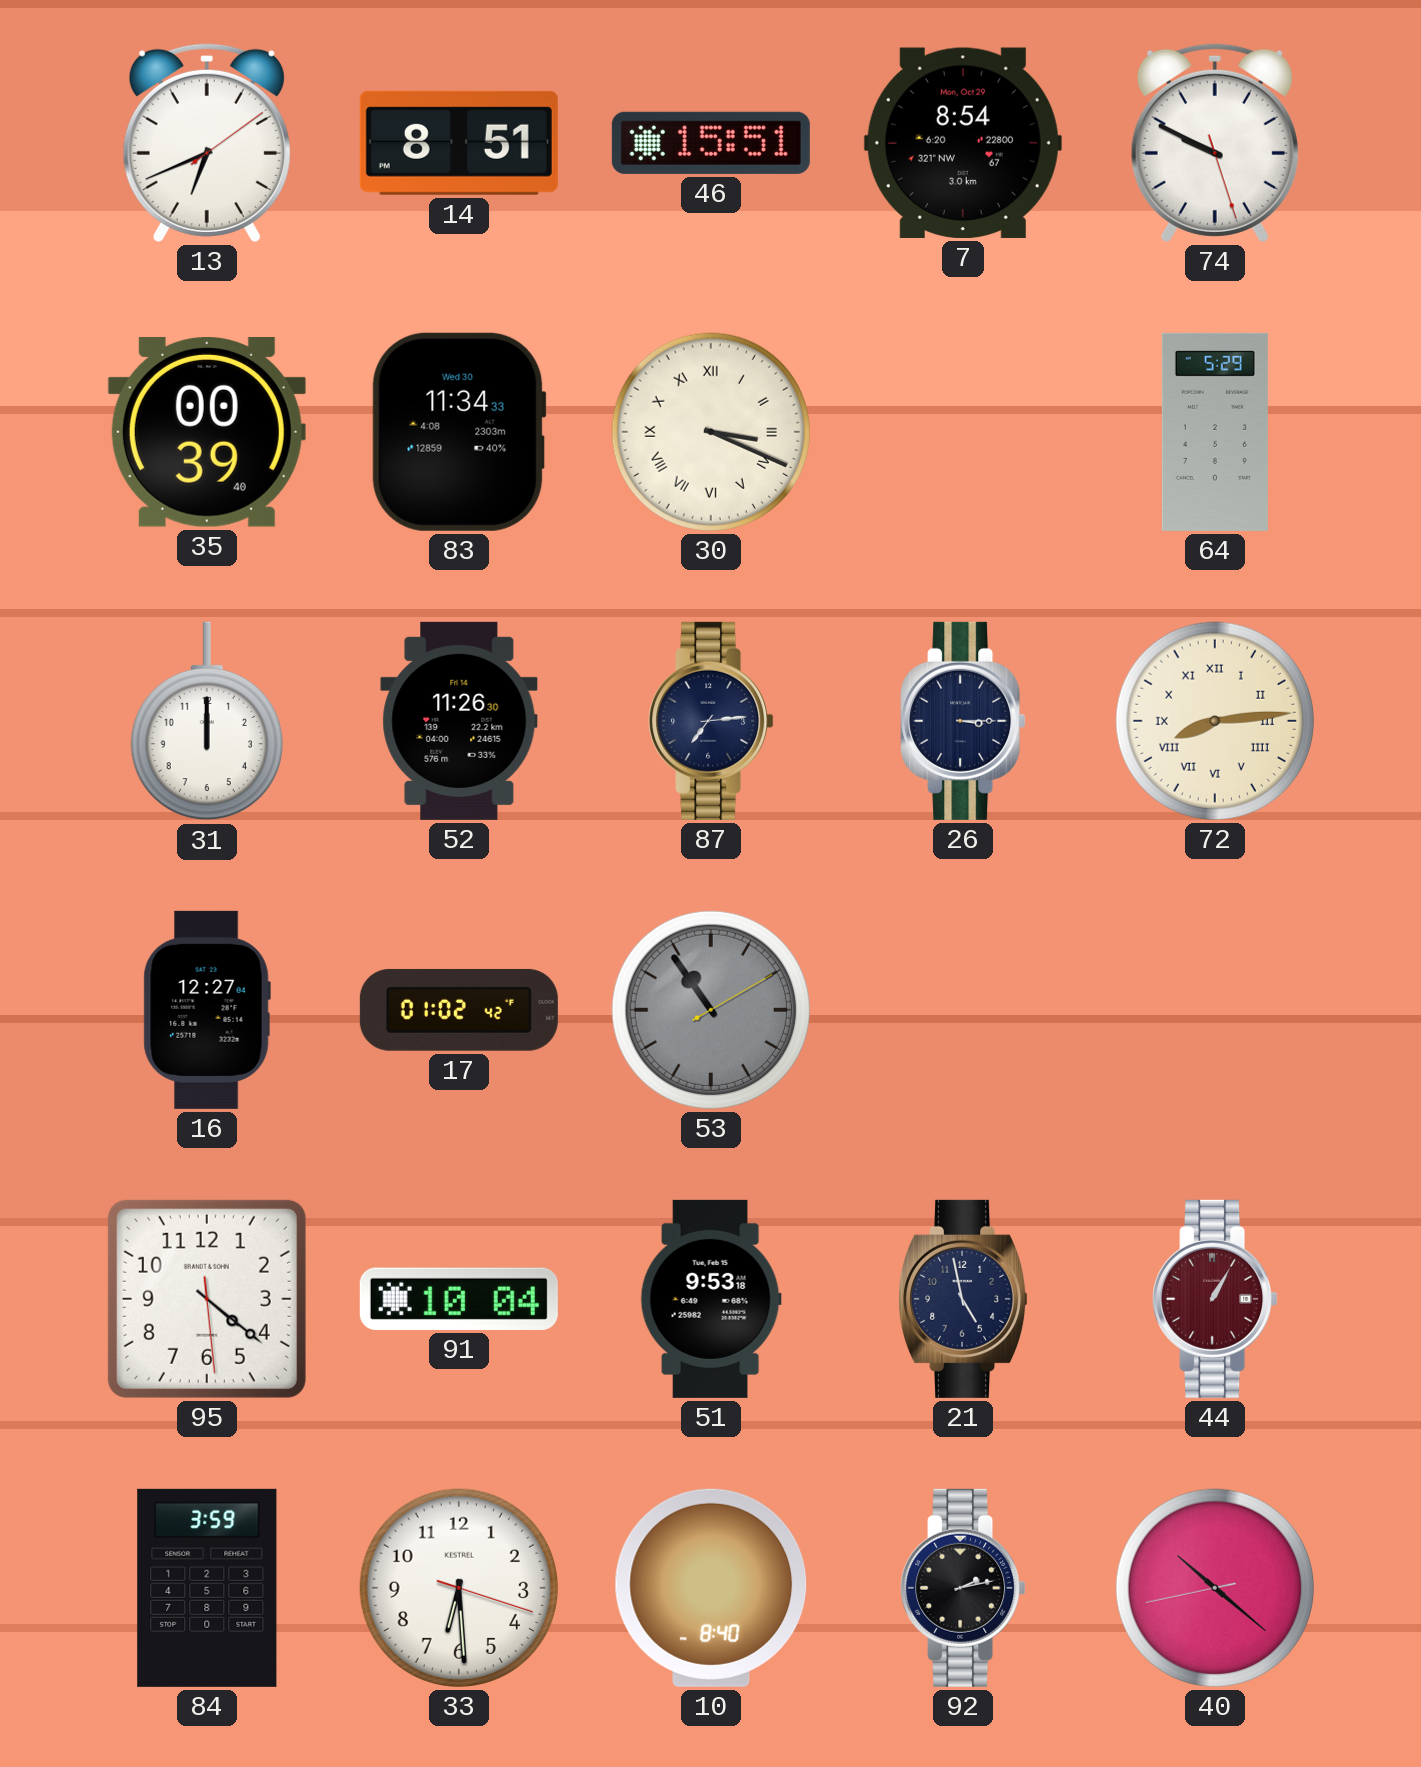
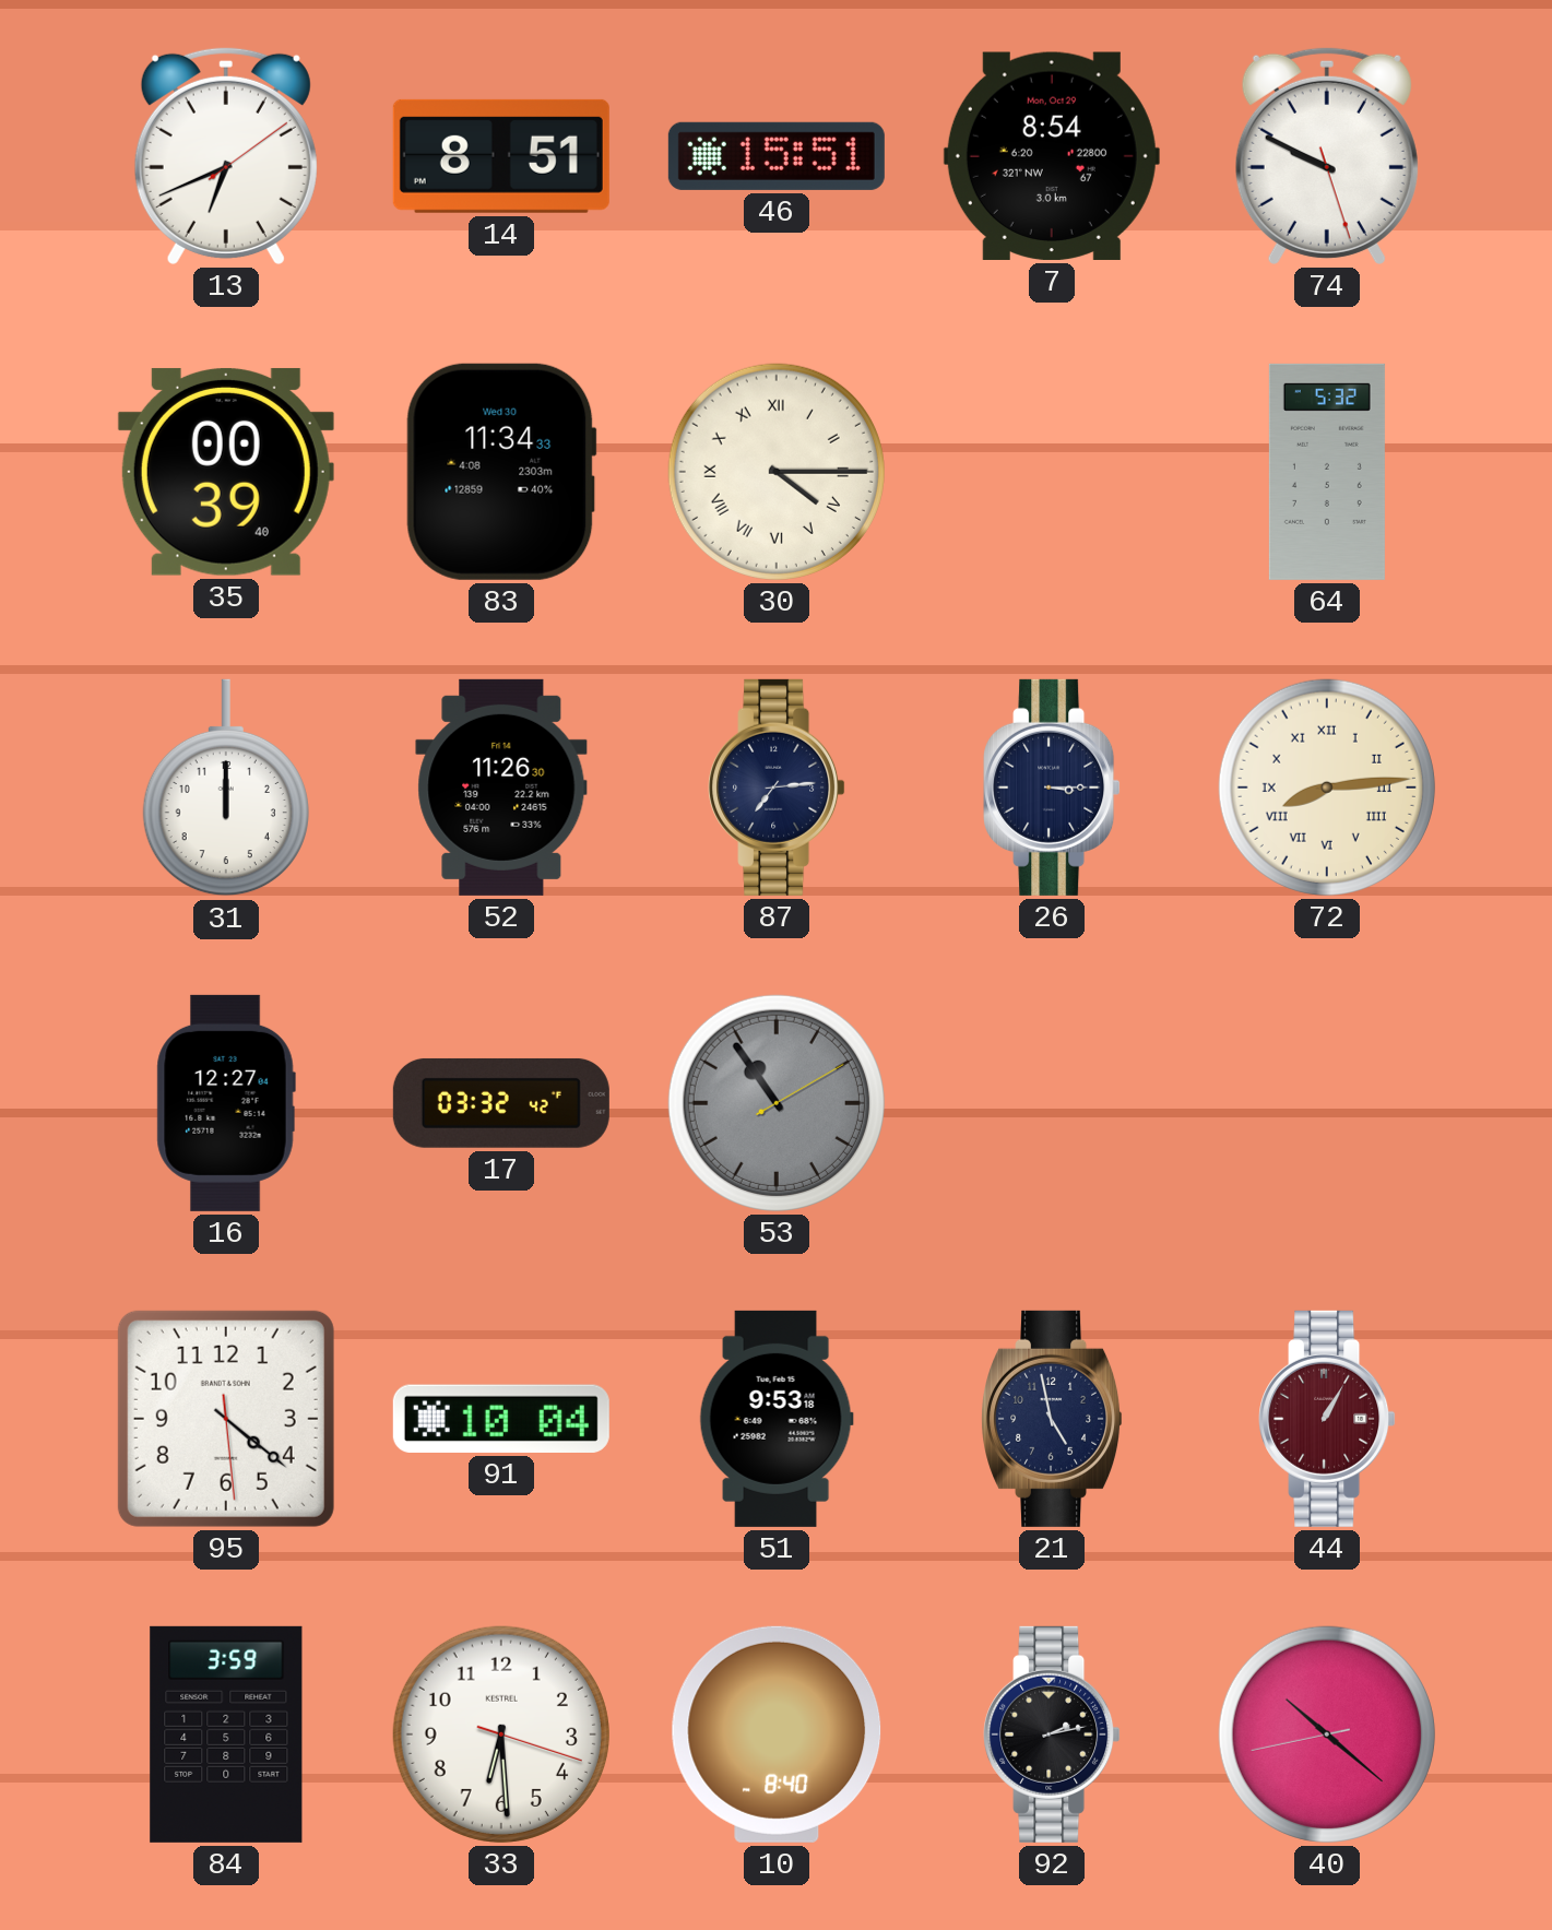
30: 3:19 -> 4:15
64: 5:29 -> 5:32
17: 01:02 -> 03:32
